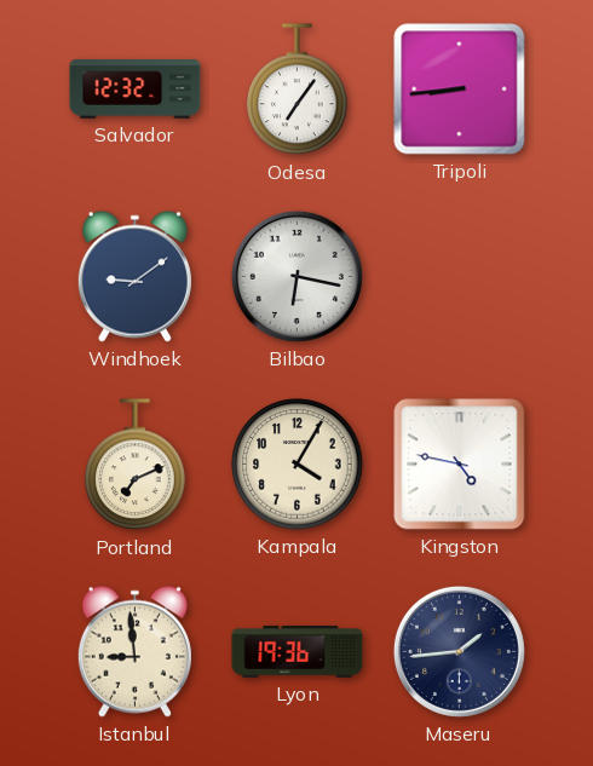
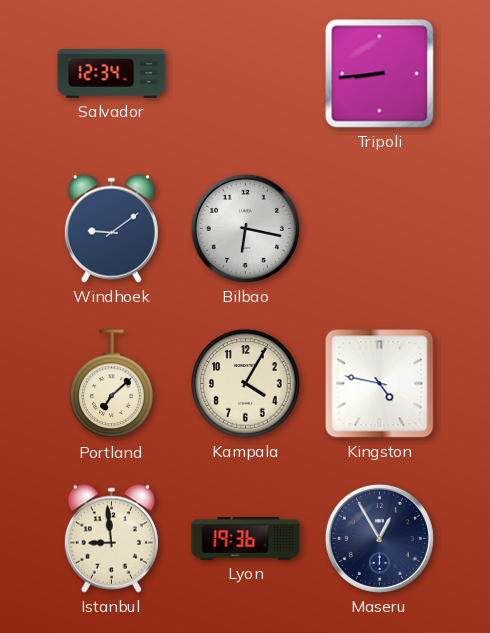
Salvador: 12:32 -> 12:34
Odesa: 7:06 -> none
Portland: 7:11 -> 7:08
Maseru: 1:44 -> 12:55
